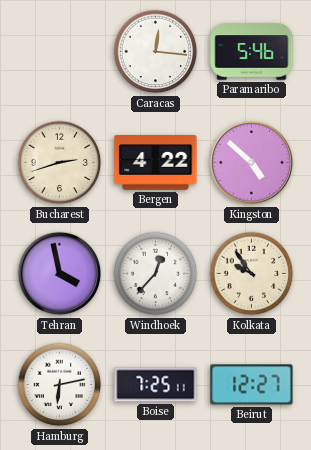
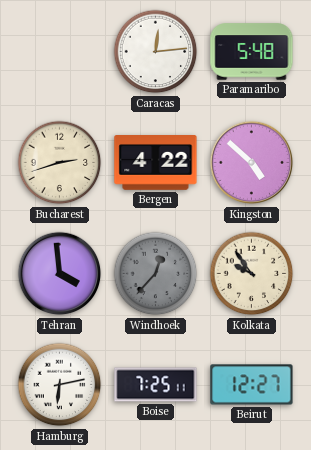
Caracas: 12:16 -> 12:14
Paramaribo: 5:46 -> 5:48
Tehran: 3:58 -> 3:59
Windhoek dial: white -> grey
